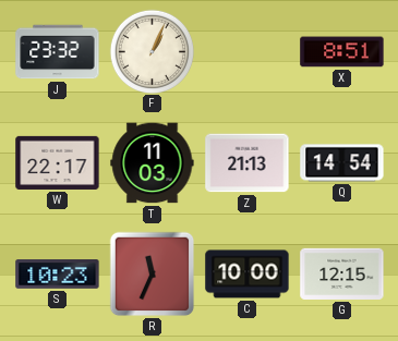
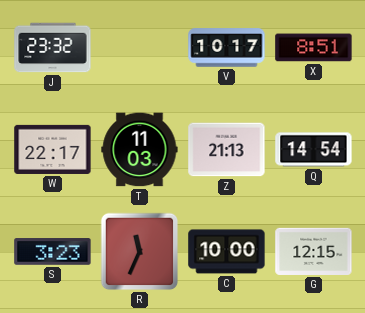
F: 1:04 -> none
V: none -> 10:17
S: 10:23 -> 3:23
